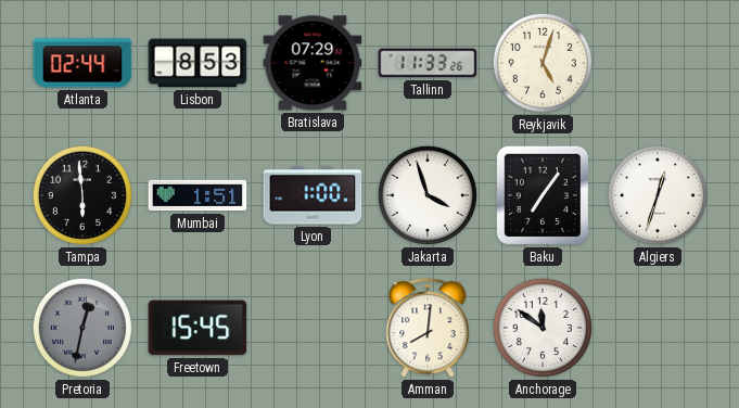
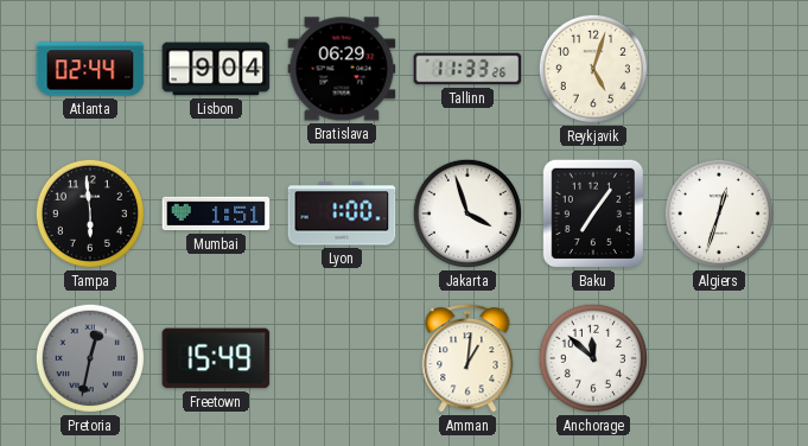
Lisbon: 8:53 -> 9:04
Bratislava: 07:29 -> 06:29
Freetown: 15:45 -> 15:49
Amman: 8:01 -> 1:01
Anchorage: 11:51 -> 11:52
